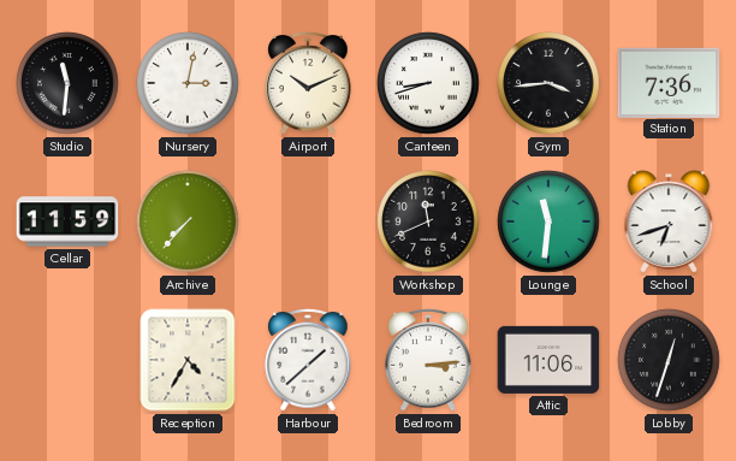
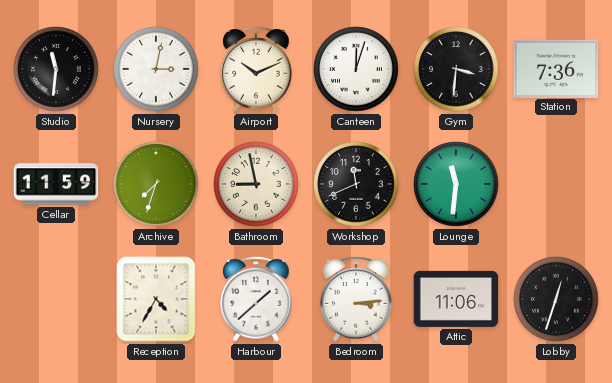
Canteen: 8:42 -> 12:03
Gym: 3:44 -> 3:31
Archive: 7:37 -> 7:33
Bathroom: none -> 8:58
School: 6:42 -> none
